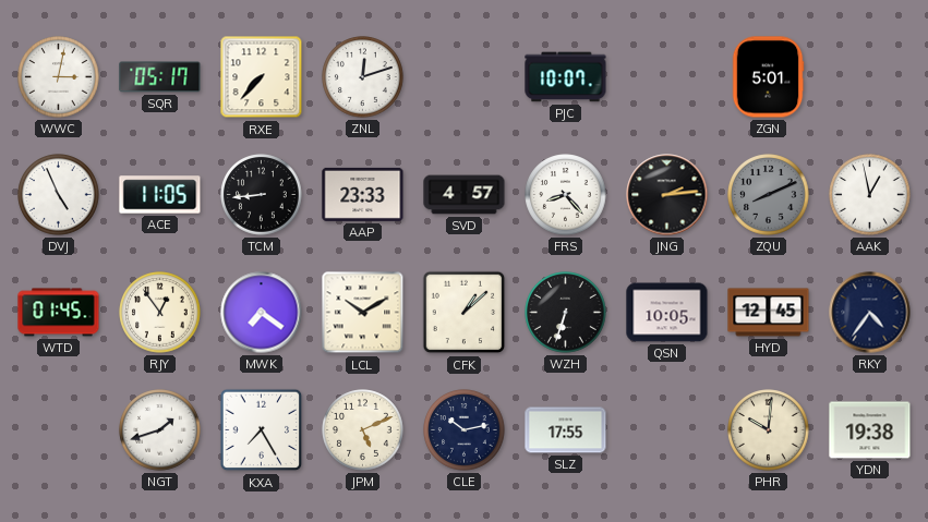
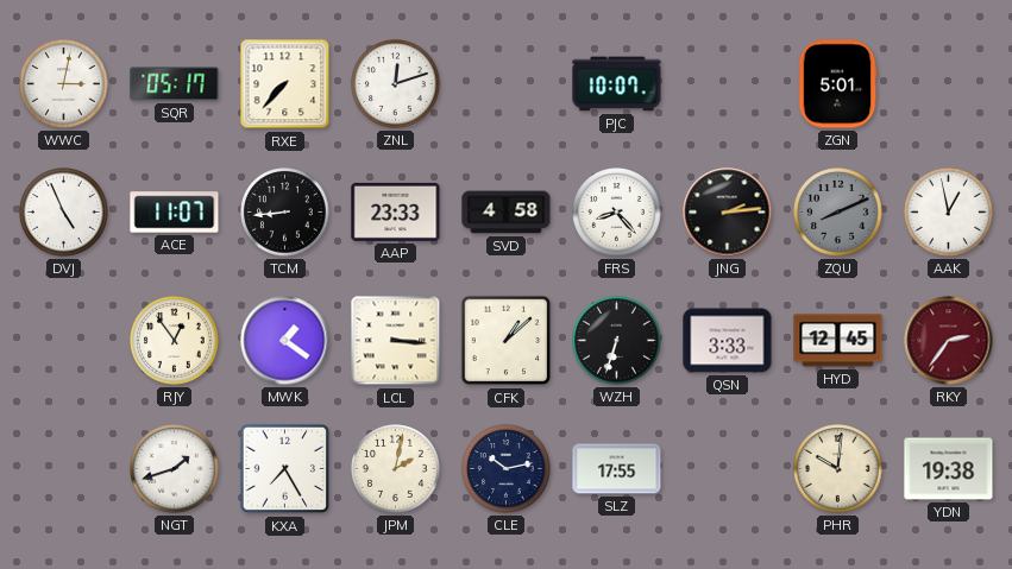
ACE: 11:05 -> 11:07
SVD: 4:57 -> 4:58
WTD: 01:45 -> none
MWK: 7:21 -> 1:21
LCL: 10:10 -> 3:16
QSN: 10:05 -> 3:33
RKY: 4:36 -> 2:36
RKY dial: navy -> burgundy
JPM: 5:11 -> 2:02
